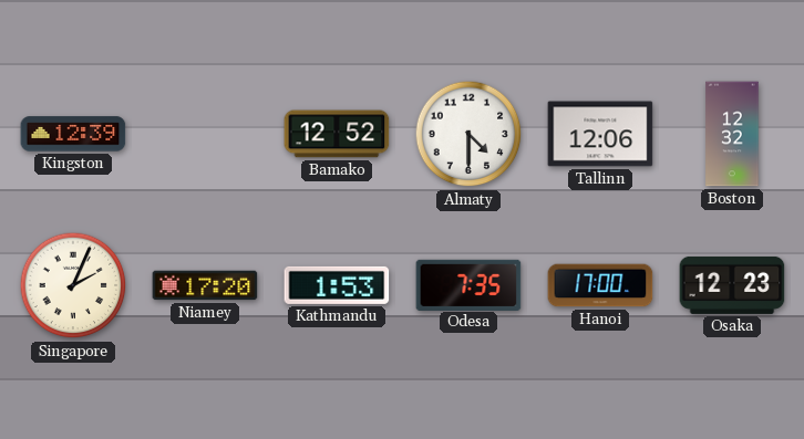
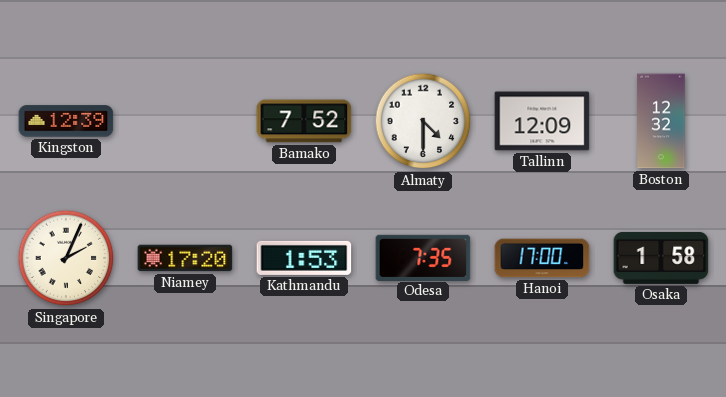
Bamako: 12:52 -> 7:52
Tallinn: 12:06 -> 12:09
Osaka: 12:23 -> 1:58
